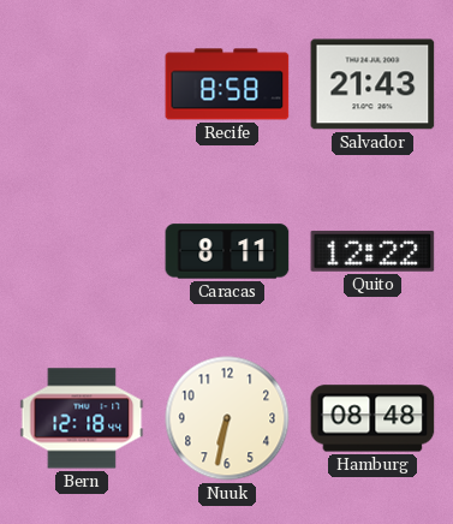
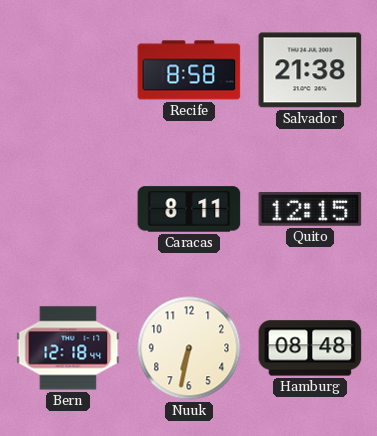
Salvador: 21:43 -> 21:38
Quito: 12:22 -> 12:15
